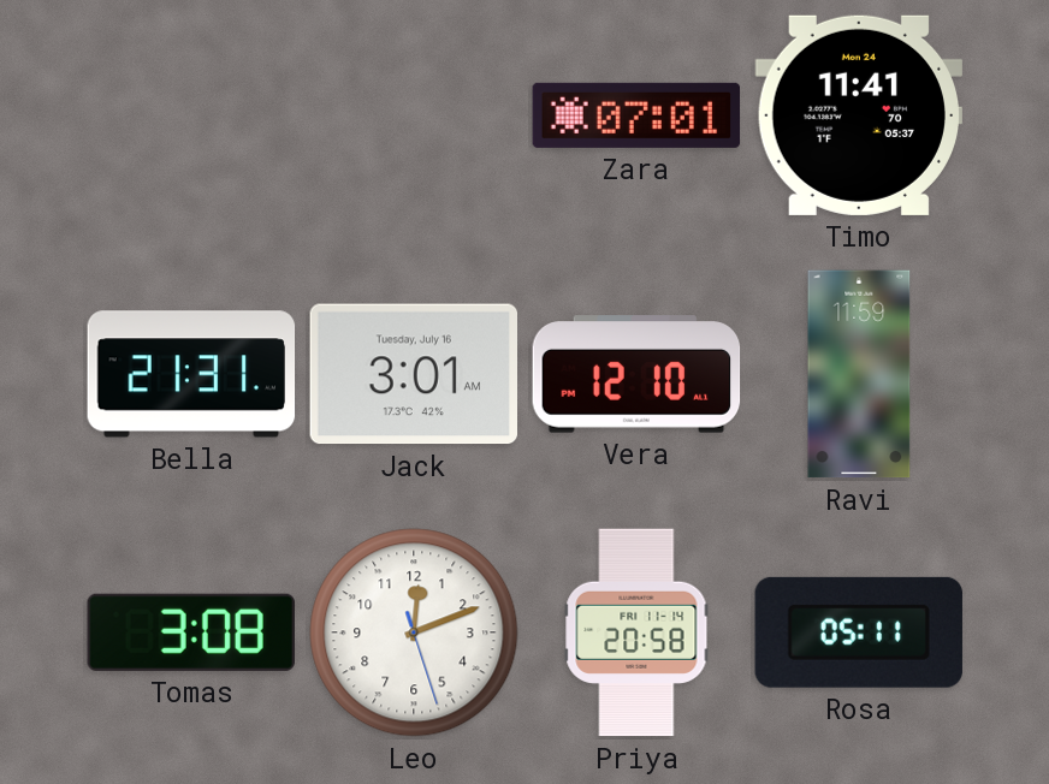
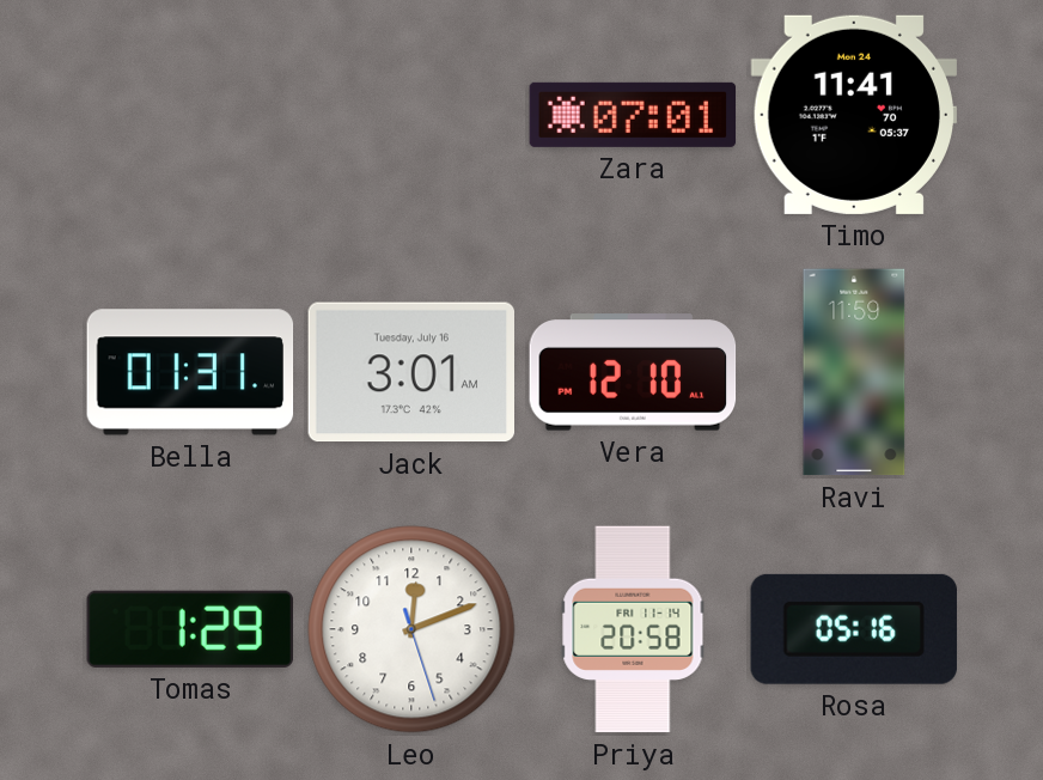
Bella: 21:31 -> 01:31
Tomas: 3:08 -> 1:29
Rosa: 05:11 -> 05:16
